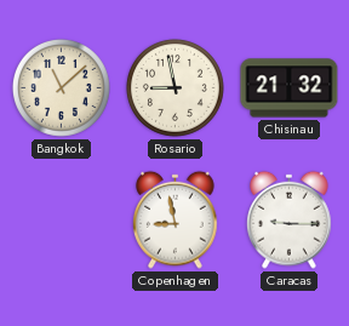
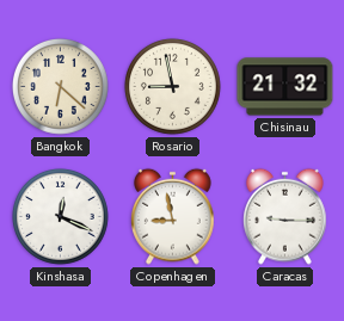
Bangkok: 11:08 -> 6:22
Kinshasa: none -> 12:19
